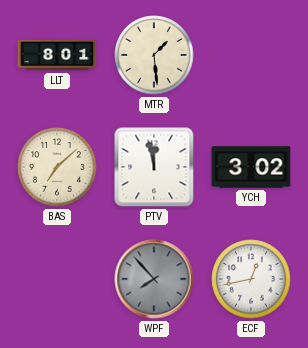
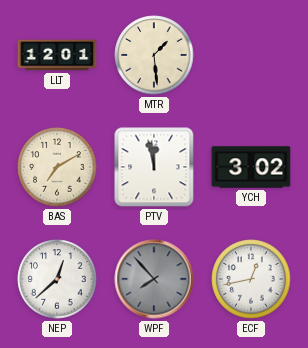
LLT: 8:01 -> 12:01
BAS: 7:08 -> 7:10
NEP: none -> 12:38
